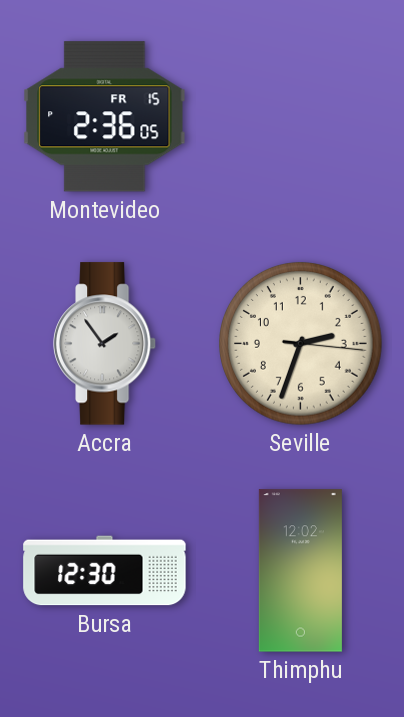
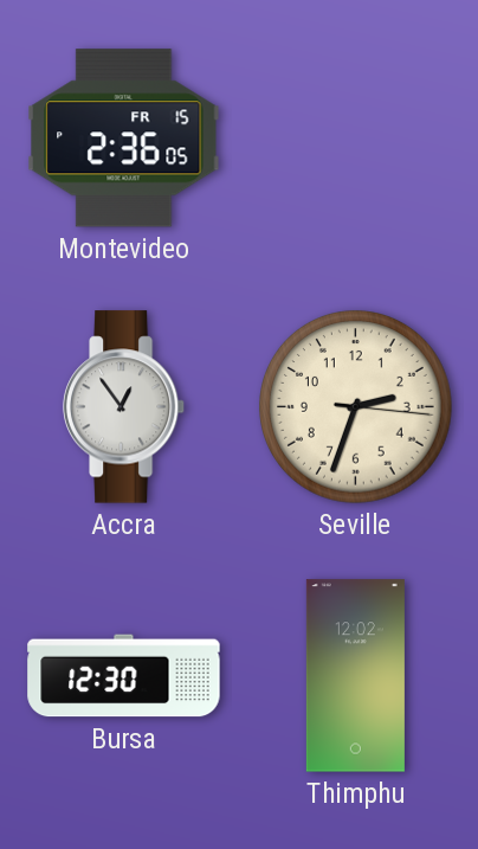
Accra: 1:54 -> 12:54
